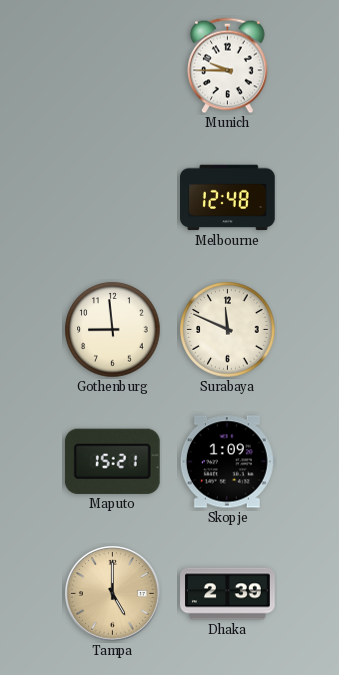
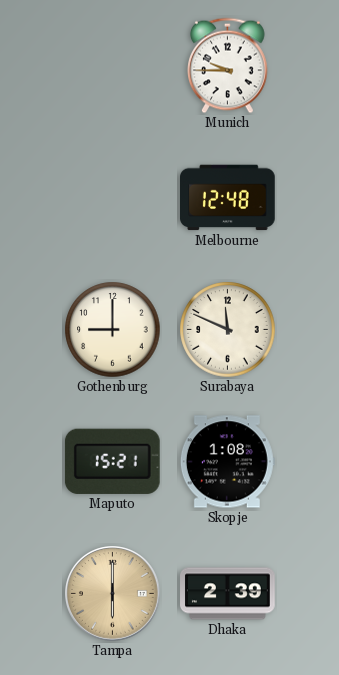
Gothenburg: 8:59 -> 9:00
Skopje: 1:09 -> 1:08
Tampa: 5:00 -> 6:00
